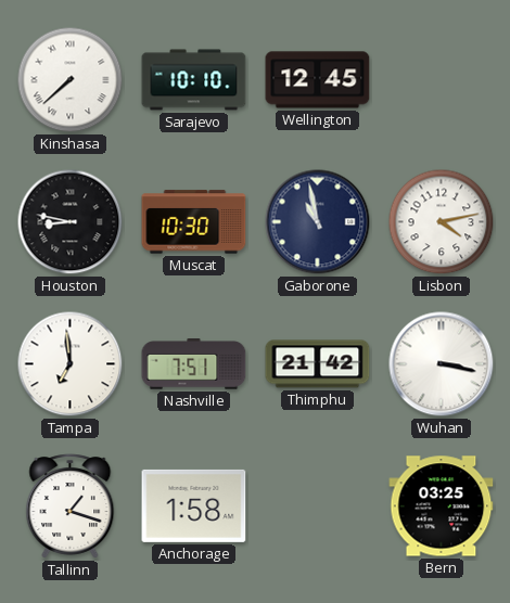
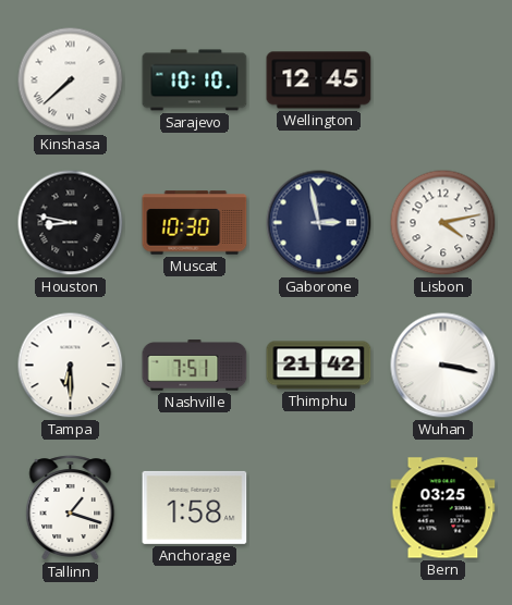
Gaborone: 10:58 -> 2:58
Tampa: 6:59 -> 6:30
